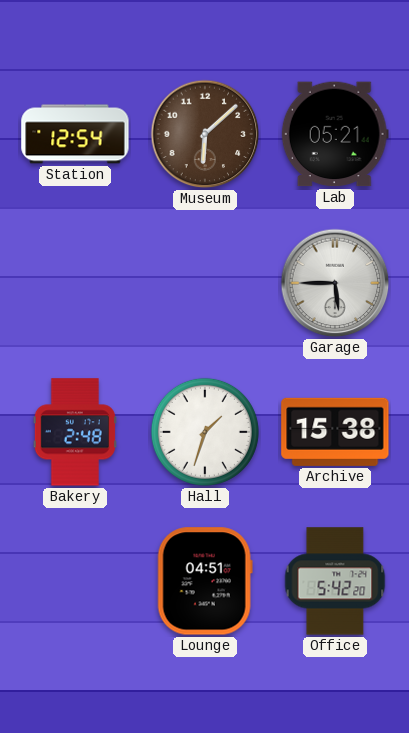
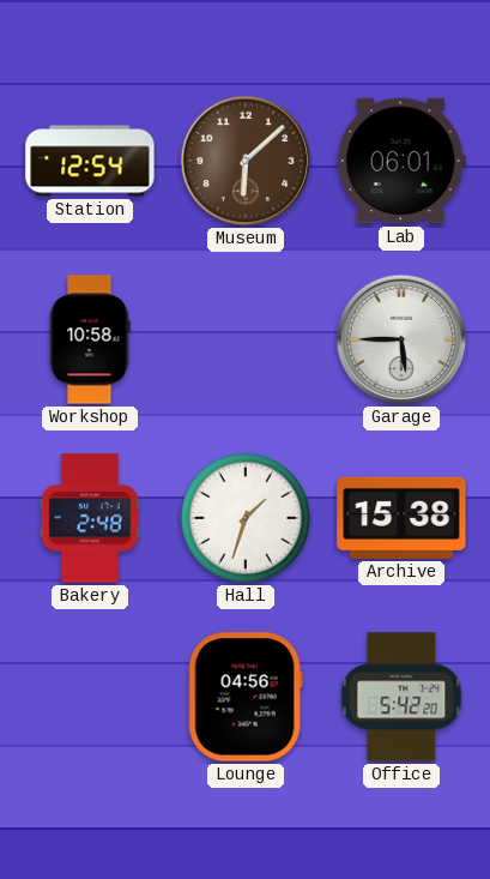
Lab: 05:21 -> 06:01
Workshop: none -> 10:58
Lounge: 04:51 -> 04:56
